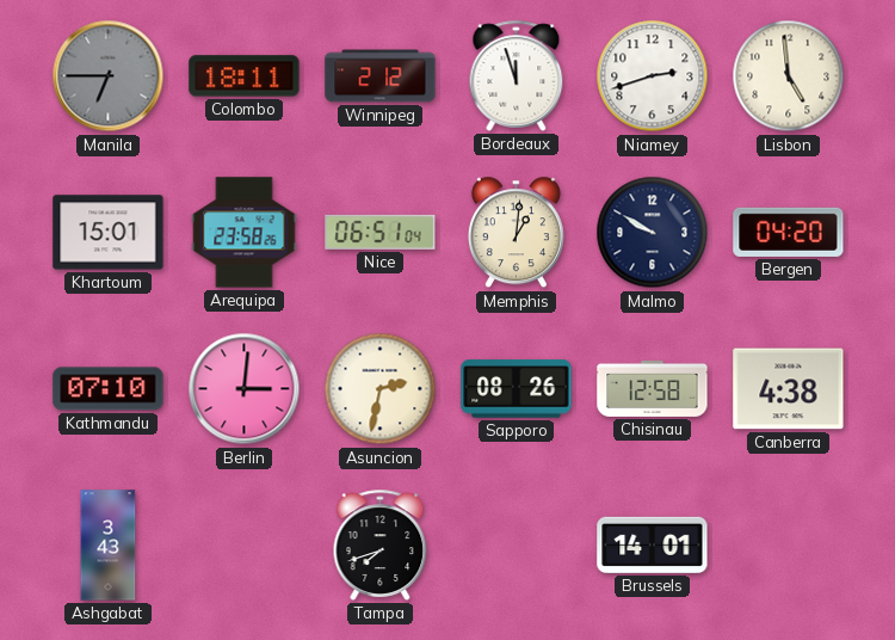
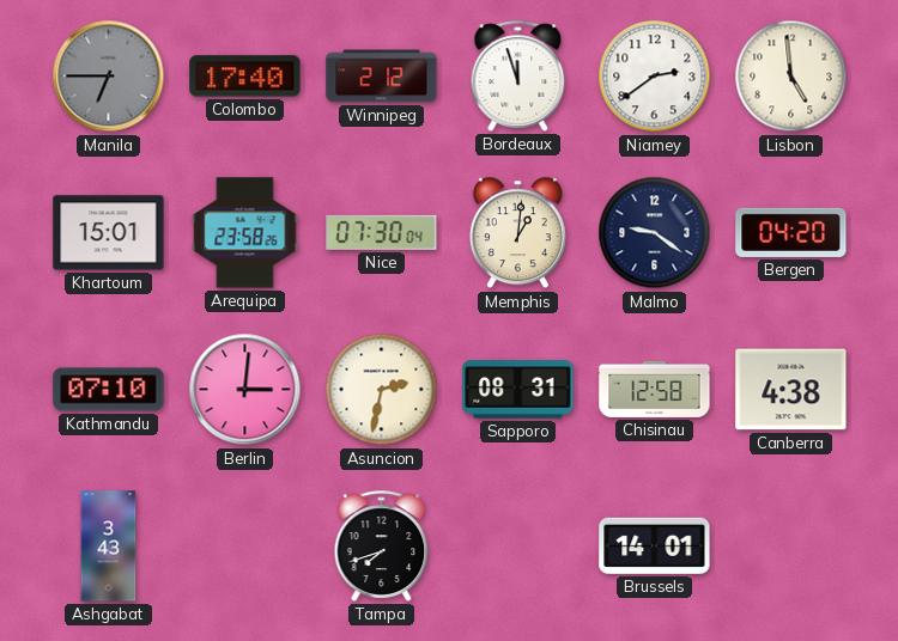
Colombo: 18:11 -> 17:40
Niamey: 2:42 -> 2:39
Nice: 06:51 -> 07:30
Malmo: 9:50 -> 9:21
Sapporo: 08:26 -> 08:31
